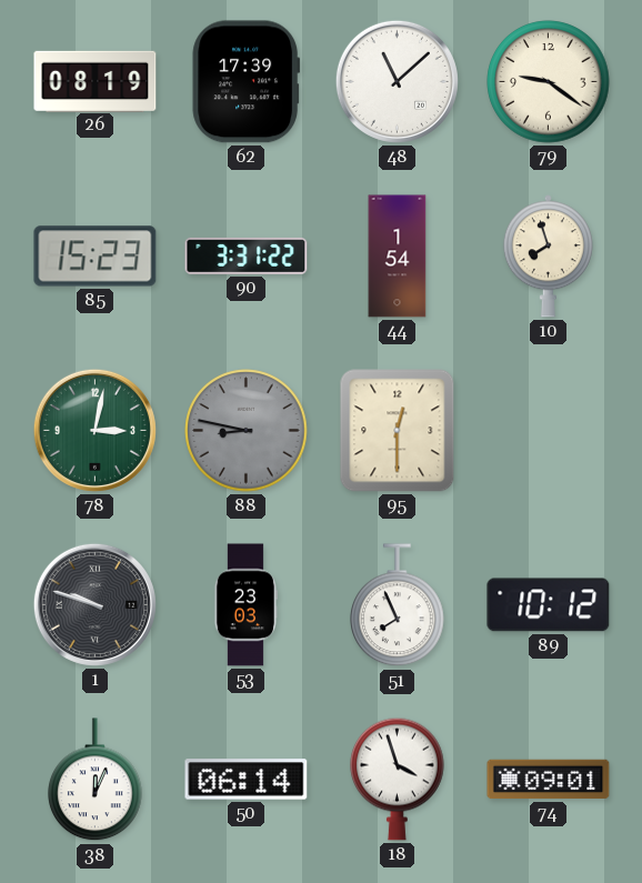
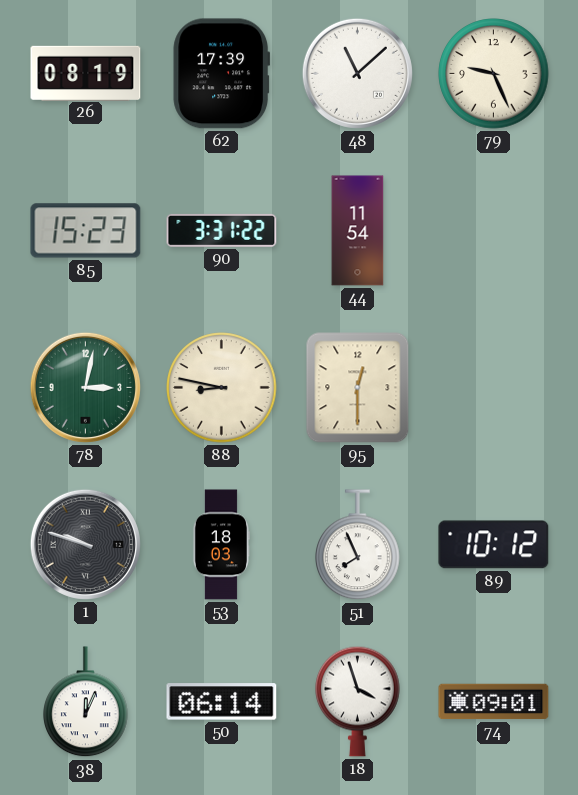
79: 9:21 -> 9:26
44: 1:54 -> 11:54
10: 7:57 -> none
88 dial: grey -> cream
53: 23:03 -> 18:03
